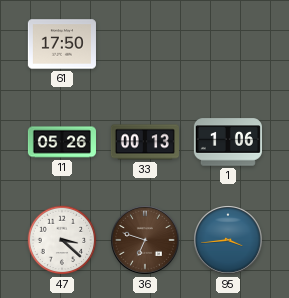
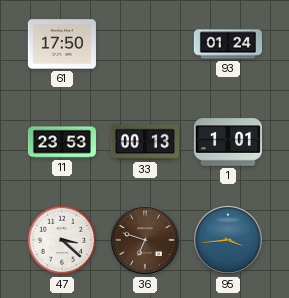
93: none -> 01:24
11: 05:26 -> 23:53
1: 1:06 -> 1:01
